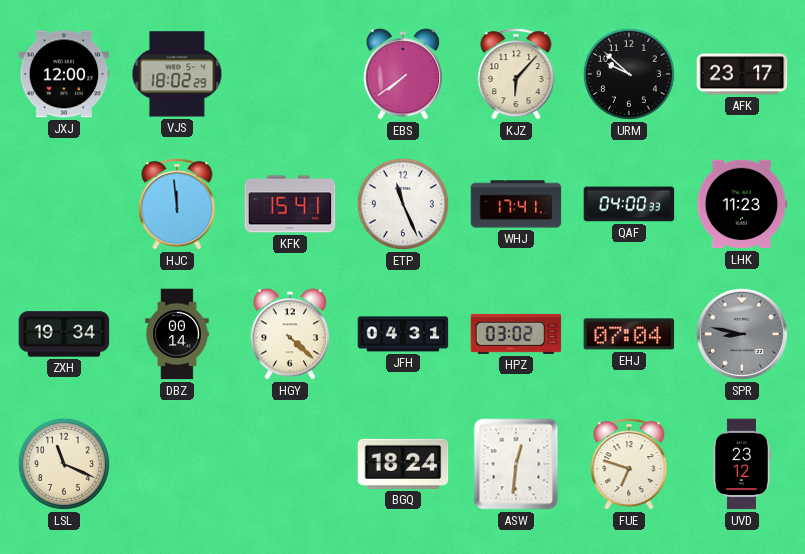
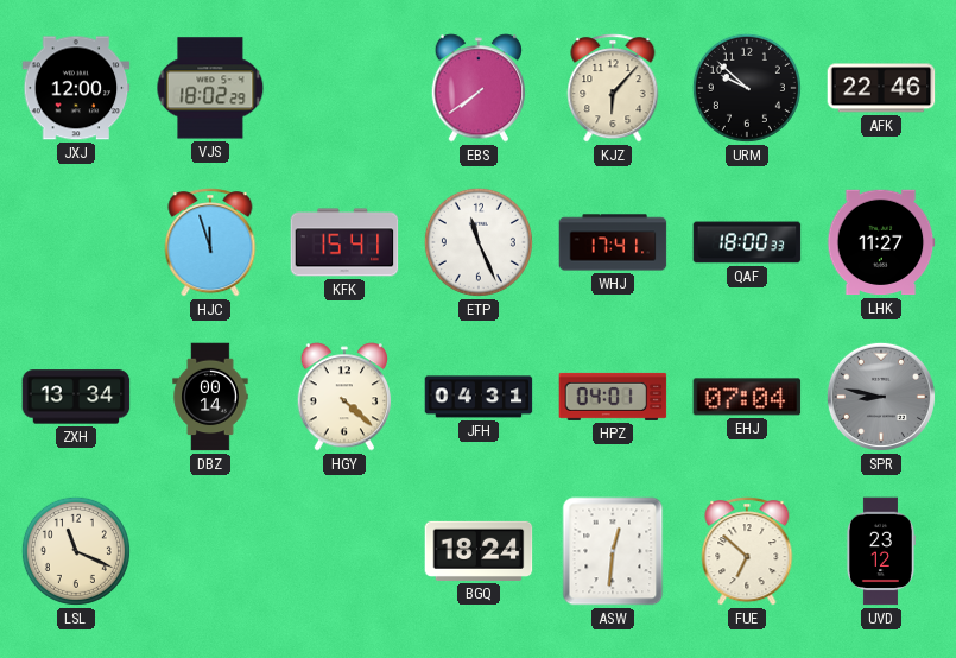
AFK: 23:17 -> 22:46
HJC: 11:59 -> 11:57
QAF: 04:00 -> 18:00
LHK: 11:23 -> 11:27
ZXH: 19:34 -> 13:34
HPZ: 03:02 -> 04:01
FUE: 6:48 -> 6:52
